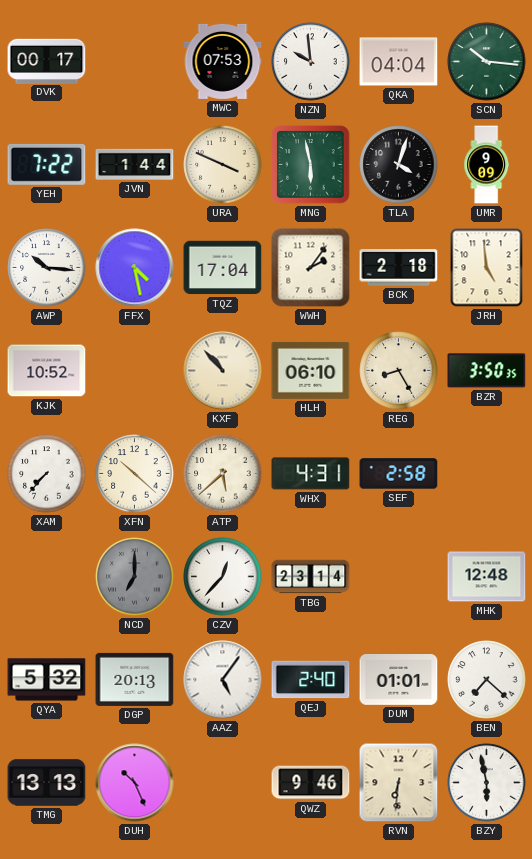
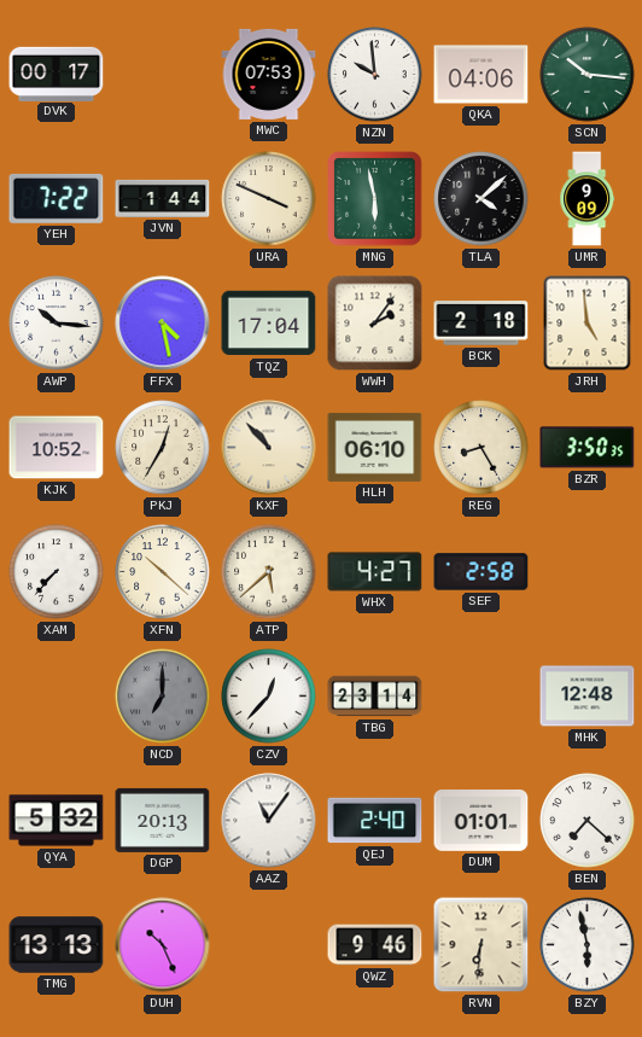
QKA: 04:04 -> 04:06
TLA: 4:03 -> 4:08
PKJ: none -> 12:35
WHX: 4:31 -> 4:27
AAZ: 5:06 -> 11:06
